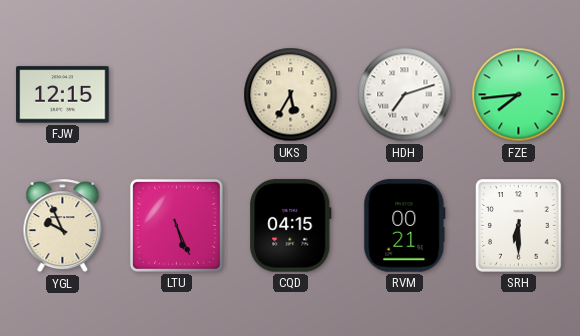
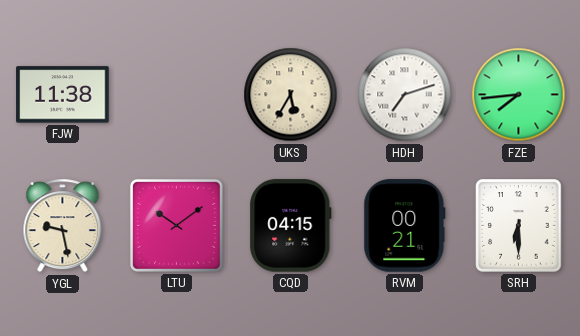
FJW: 12:15 -> 11:38
YGL: 9:56 -> 9:28
LTU: 5:26 -> 10:09
